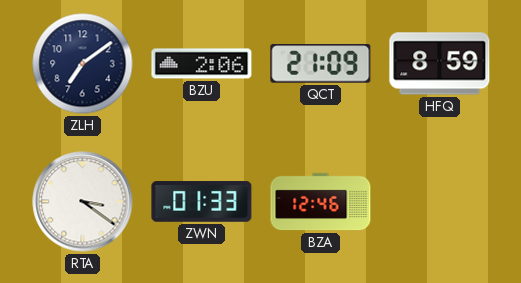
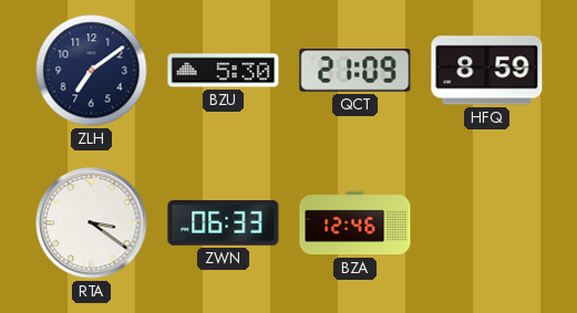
BZU: 2:06 -> 5:30
ZWN: 01:33 -> 06:33
